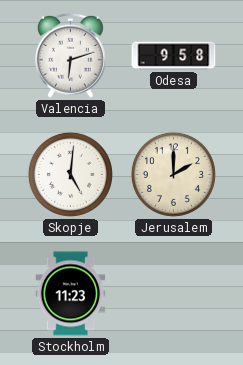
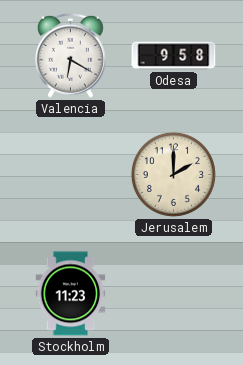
Valencia: 6:12 -> 6:20
Skopje: 5:01 -> none
